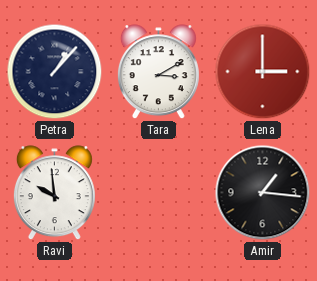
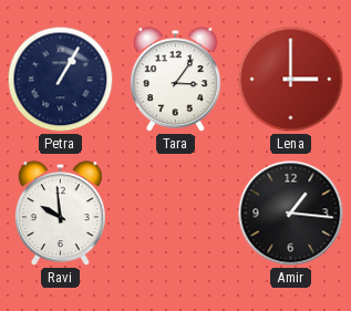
Petra: 1:07 -> 1:05
Tara: 3:10 -> 3:06
